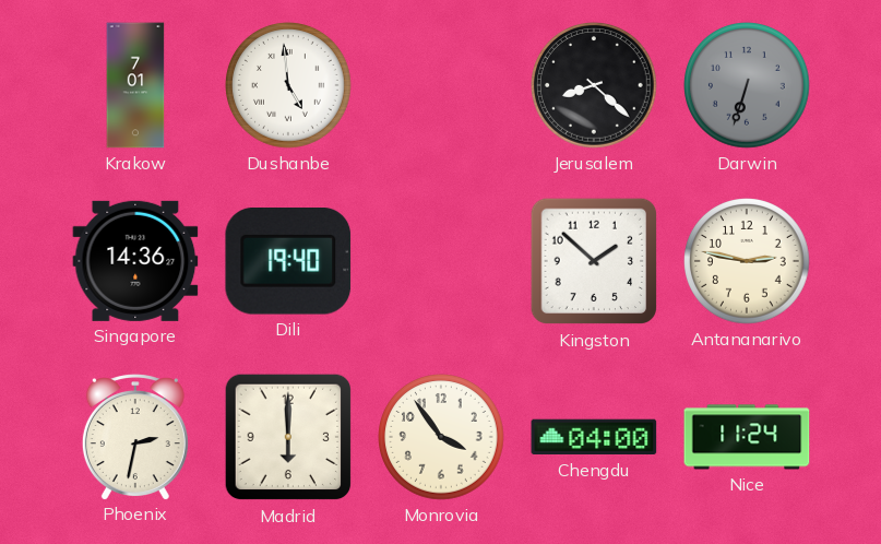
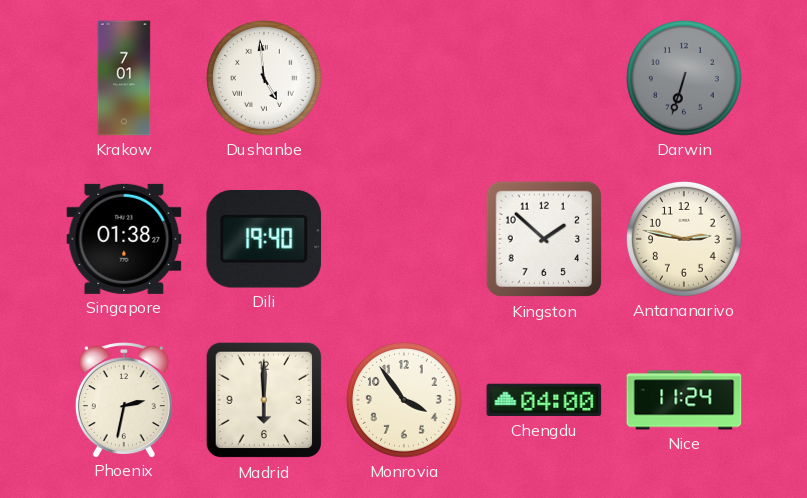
Jerusalem: 8:22 -> none
Singapore: 14:36 -> 01:38
